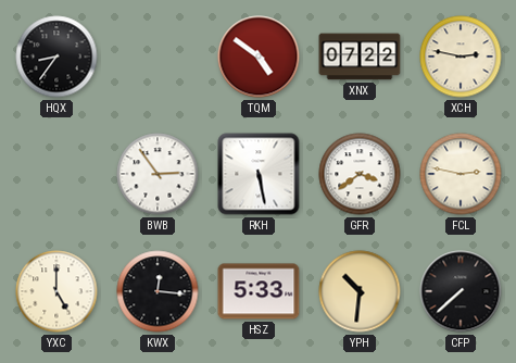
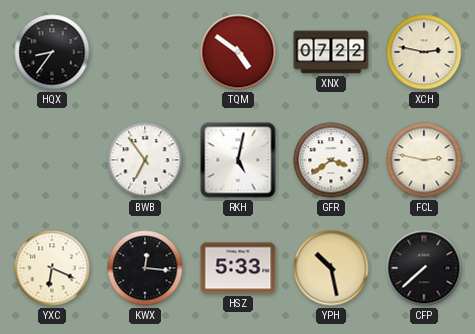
BWB: 2:54 -> 6:54
RKH: 5:28 -> 5:02
YXC: 5:00 -> 6:19
YPH: 10:31 -> 10:28
